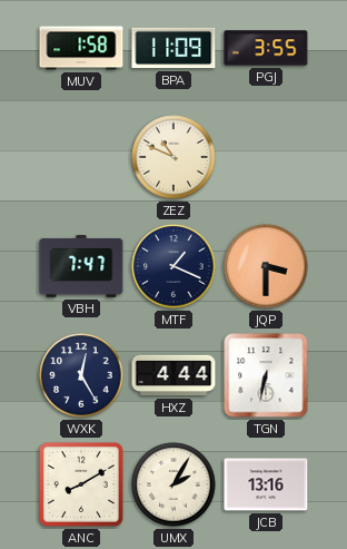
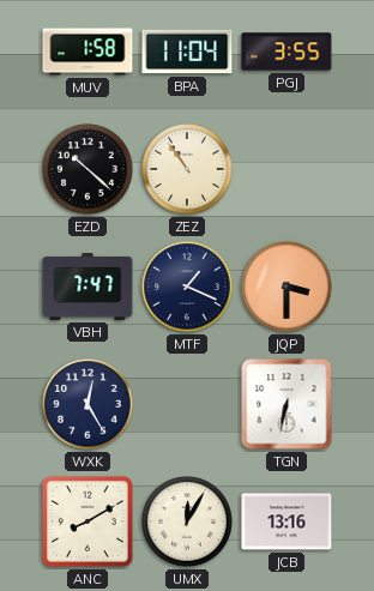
BPA: 11:09 -> 11:04
EZD: none -> 10:22
ZEZ: 10:49 -> 10:54
HXZ: 4:44 -> none
UMX: 2:05 -> 12:05
